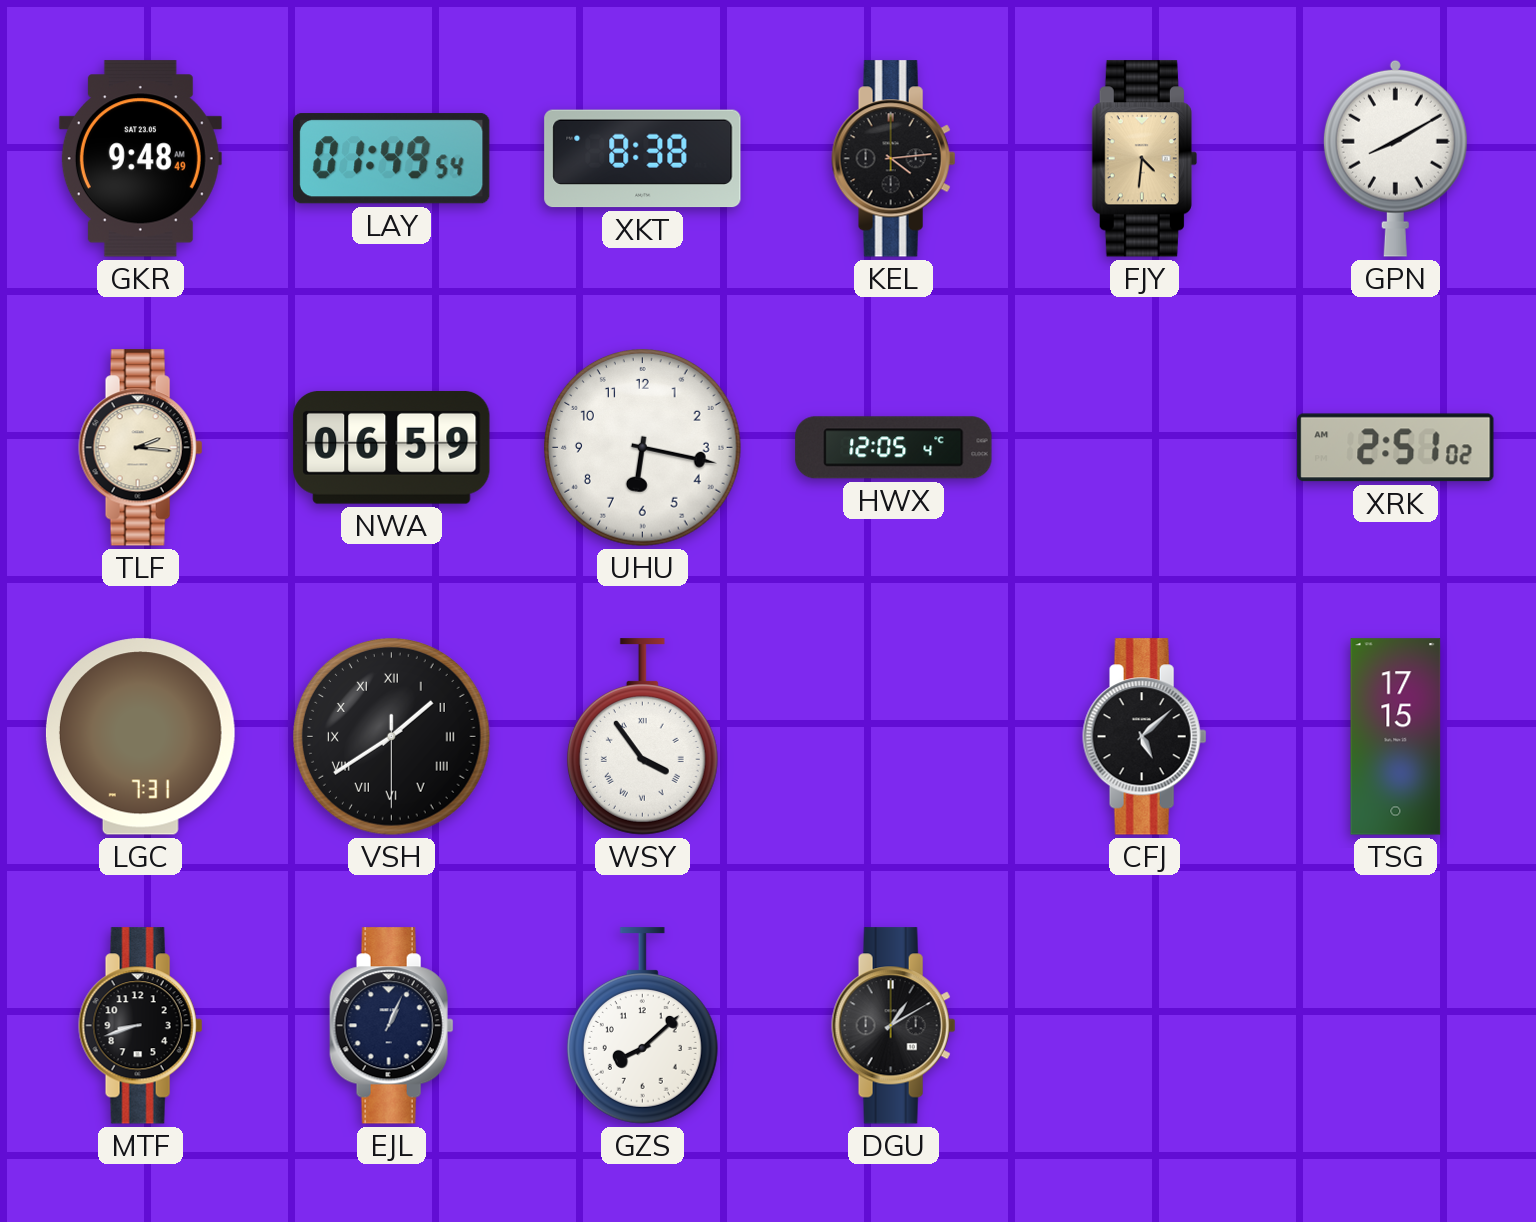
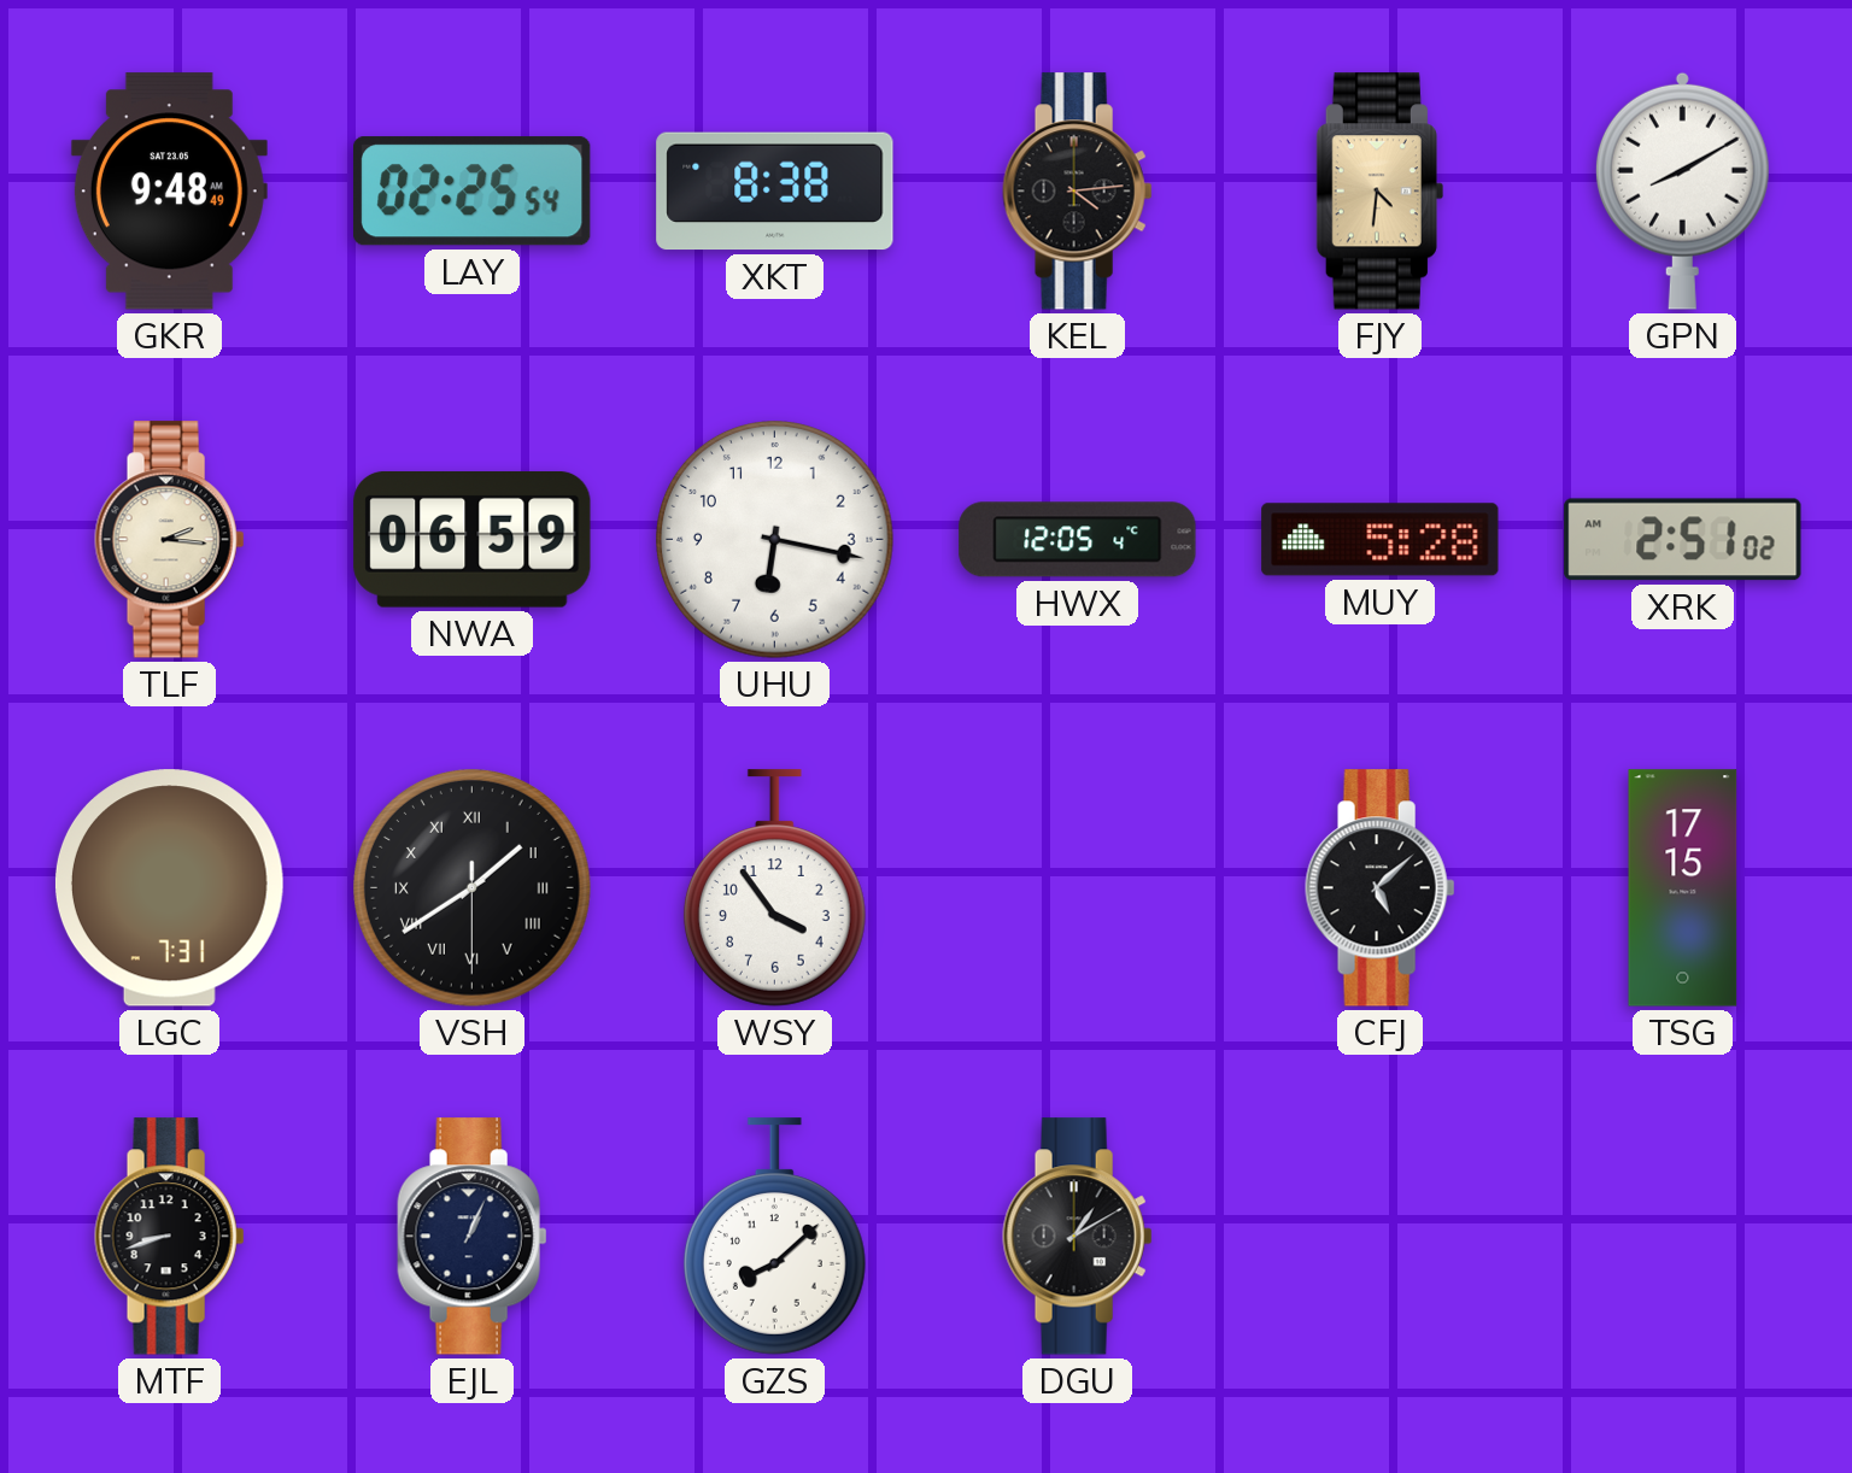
LAY: 01:49 -> 02:25
MUY: none -> 5:28
WSY numerals: Roman -> Arabic
